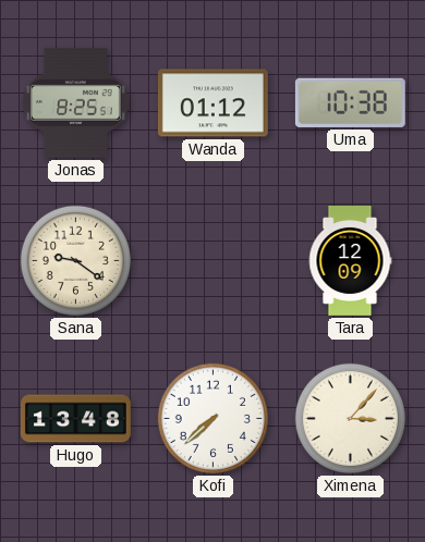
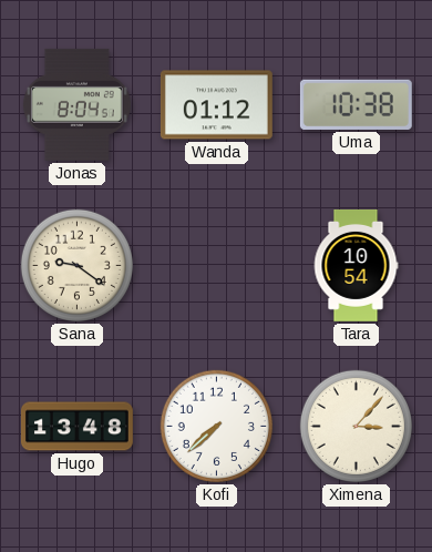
Jonas: 8:25 -> 8:04
Tara: 12:09 -> 10:54
